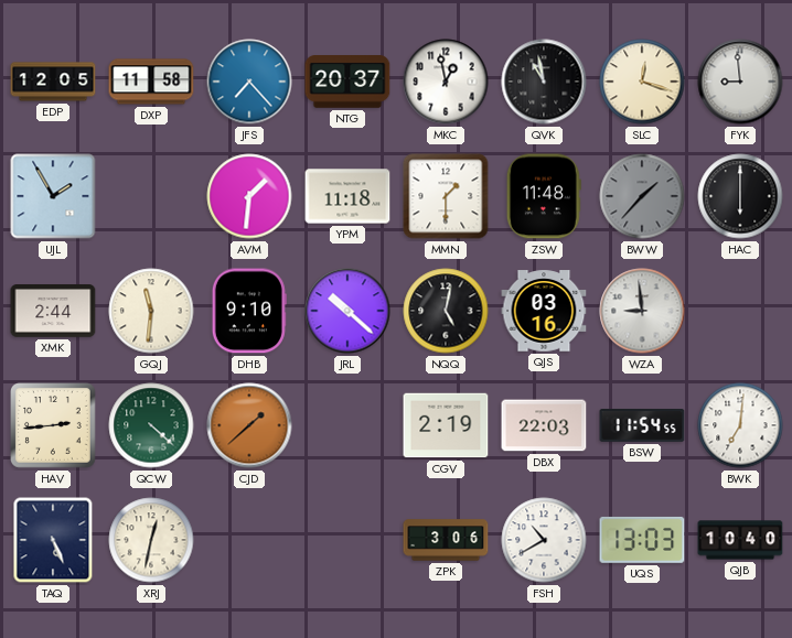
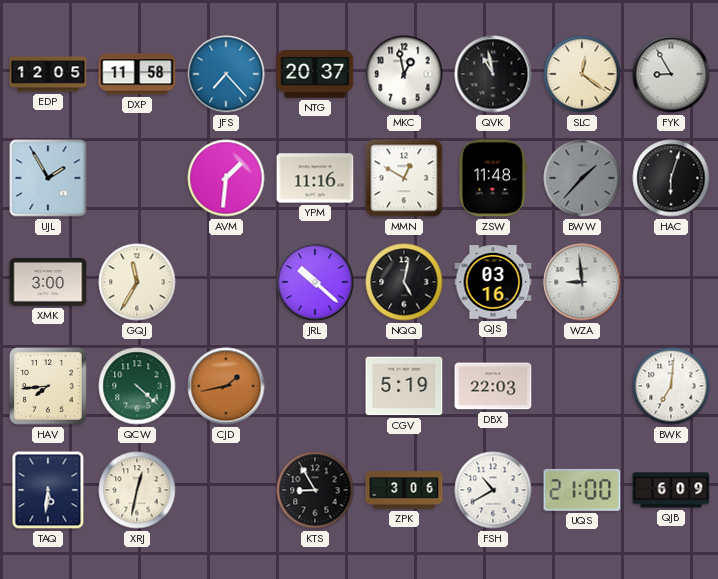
SLC: 12:18 -> 12:21
FYK: 8:59 -> 8:55
YPM: 11:18 -> 11:16
MMN: 1:30 -> 12:50
HAC: 6:00 -> 6:03
XMK: 2:44 -> 3:00
GQJ: 11:31 -> 11:35
DHB: 9:10 -> none
HAV: 2:44 -> 7:44
CJD: 1:38 -> 1:43
CGV: 2:19 -> 5:19
BSW: 11:54 -> none
TAQ: 5:26 -> 5:31
KTS: none -> 8:55
UQS: 13:03 -> 21:00
QJB: 10:40 -> 6:09
